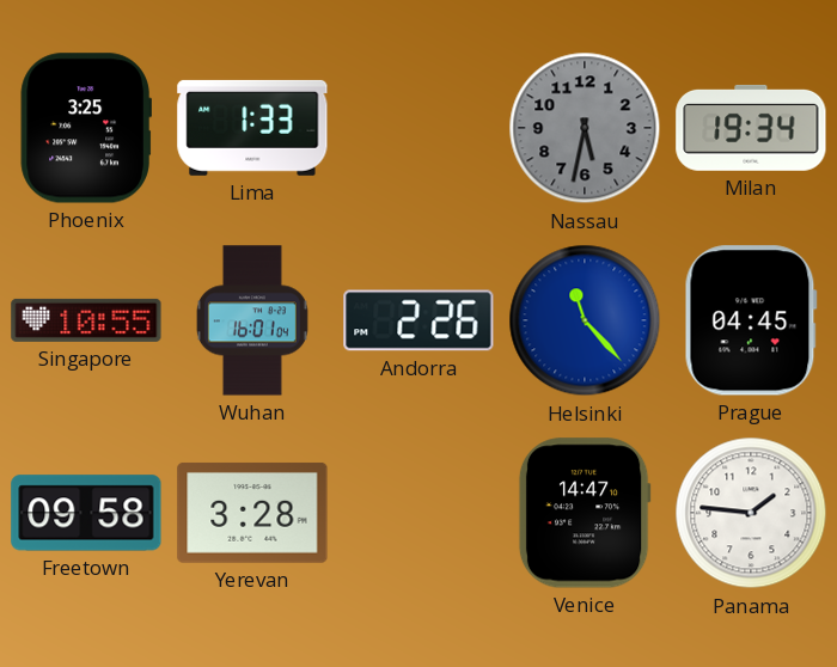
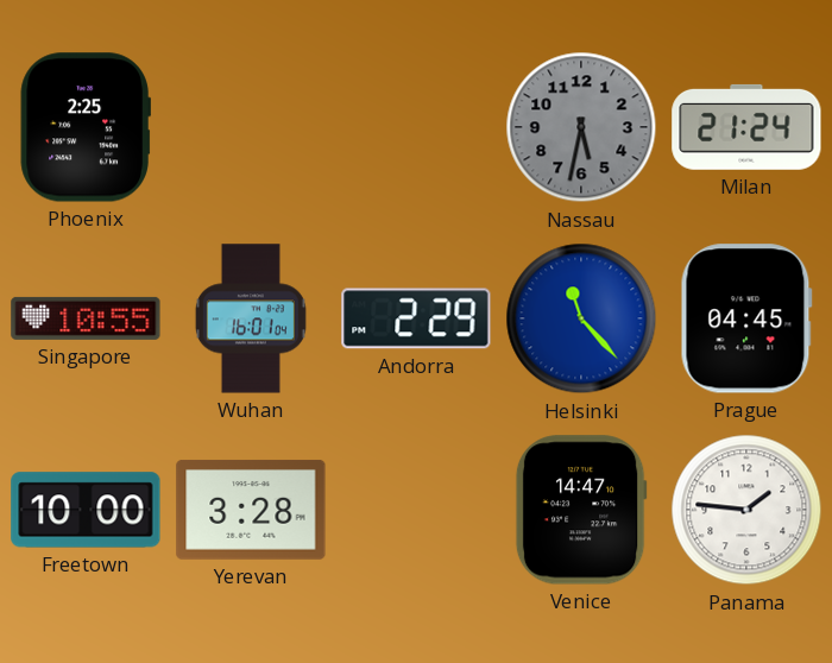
Phoenix: 3:25 -> 2:25
Lima: 1:33 -> none
Milan: 19:34 -> 21:24
Andorra: 2:26 -> 2:29
Freetown: 09:58 -> 10:00
